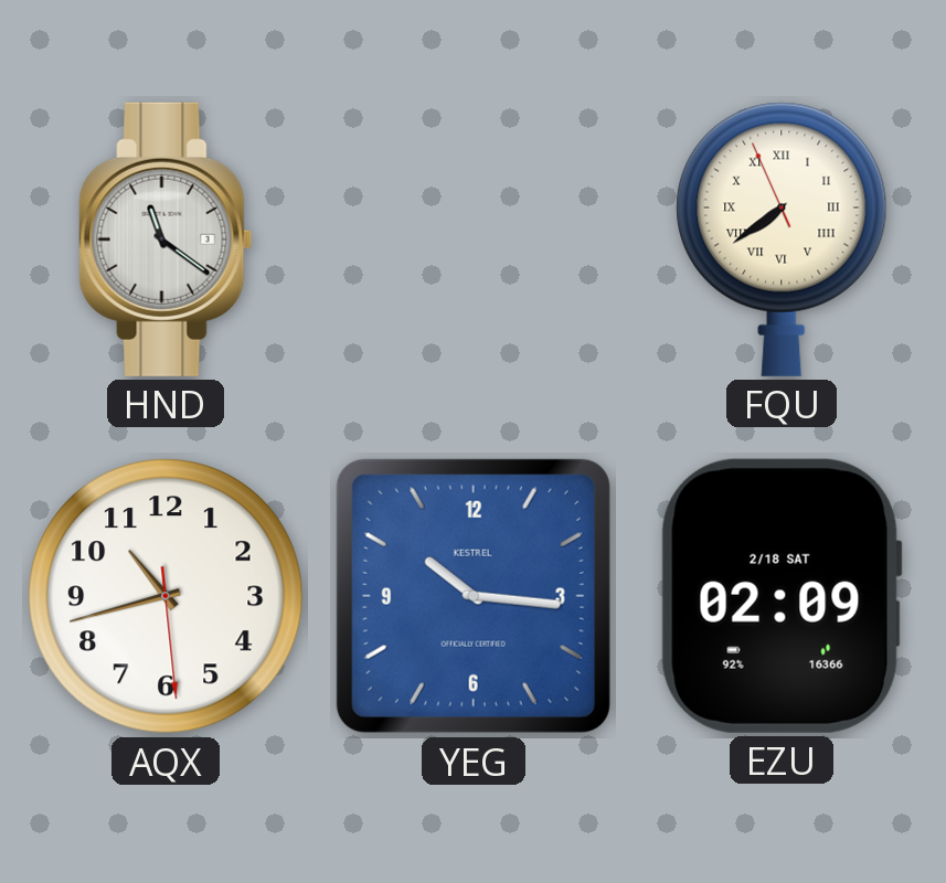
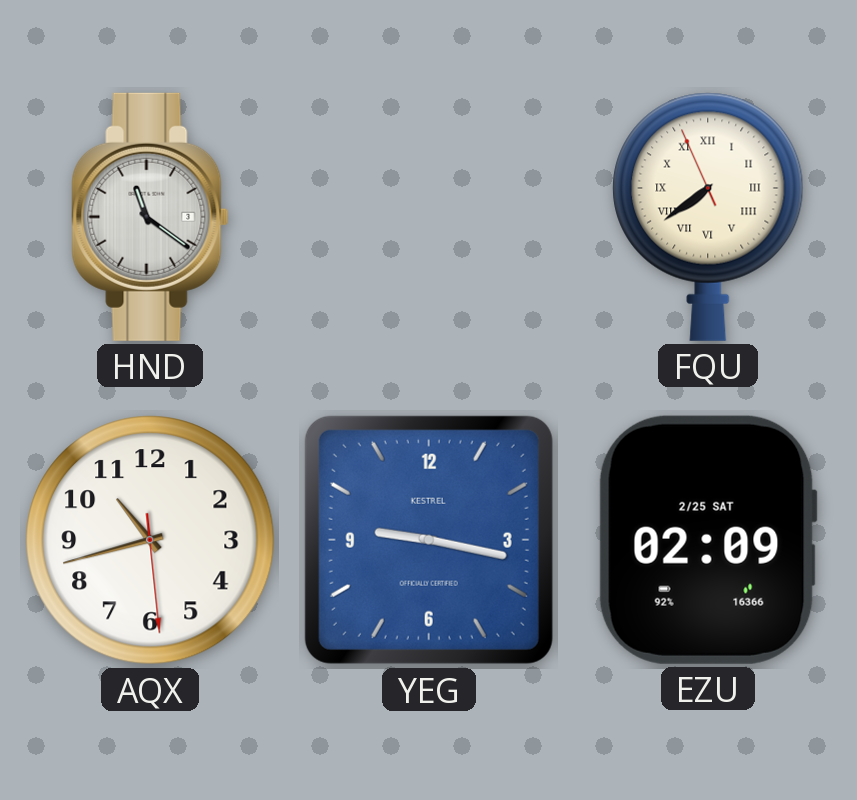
YEG: 10:16 -> 9:17
EZU date: 2/18 SAT -> 2/25 SAT
